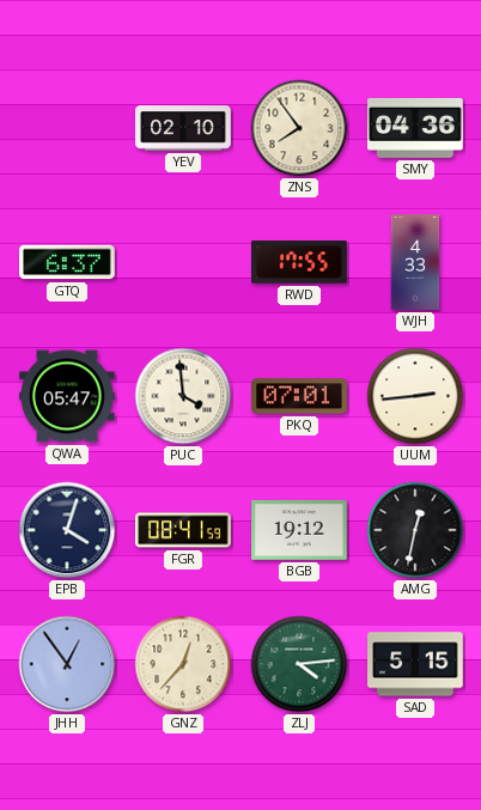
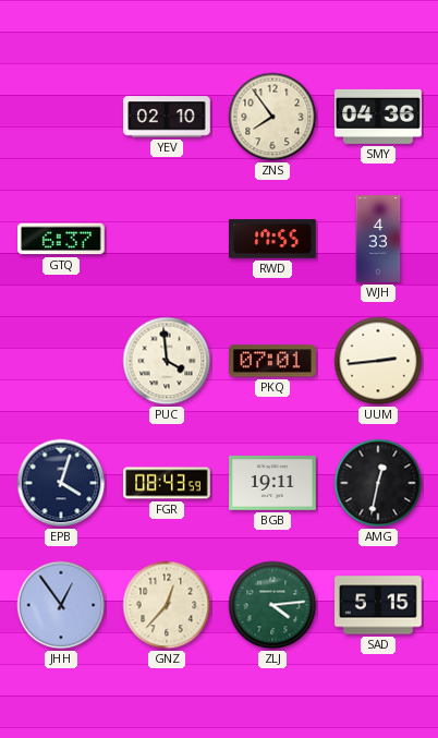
QWA: 05:47 -> none
FGR: 08:41 -> 08:43
BGB: 19:12 -> 19:11
